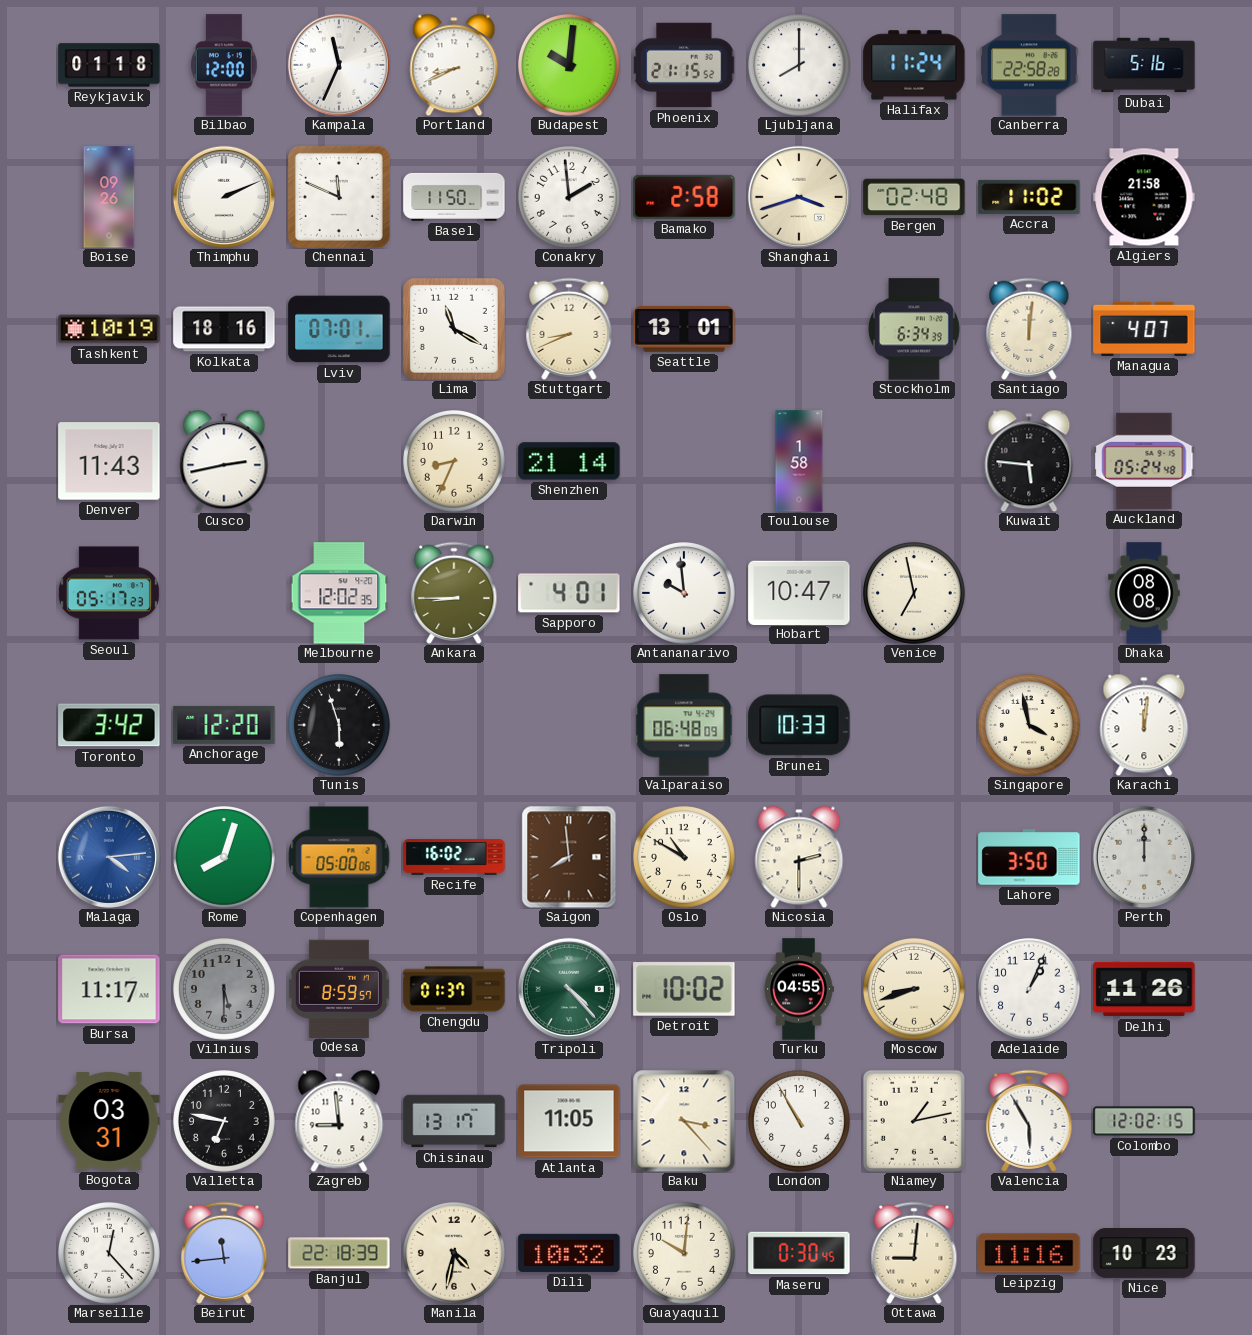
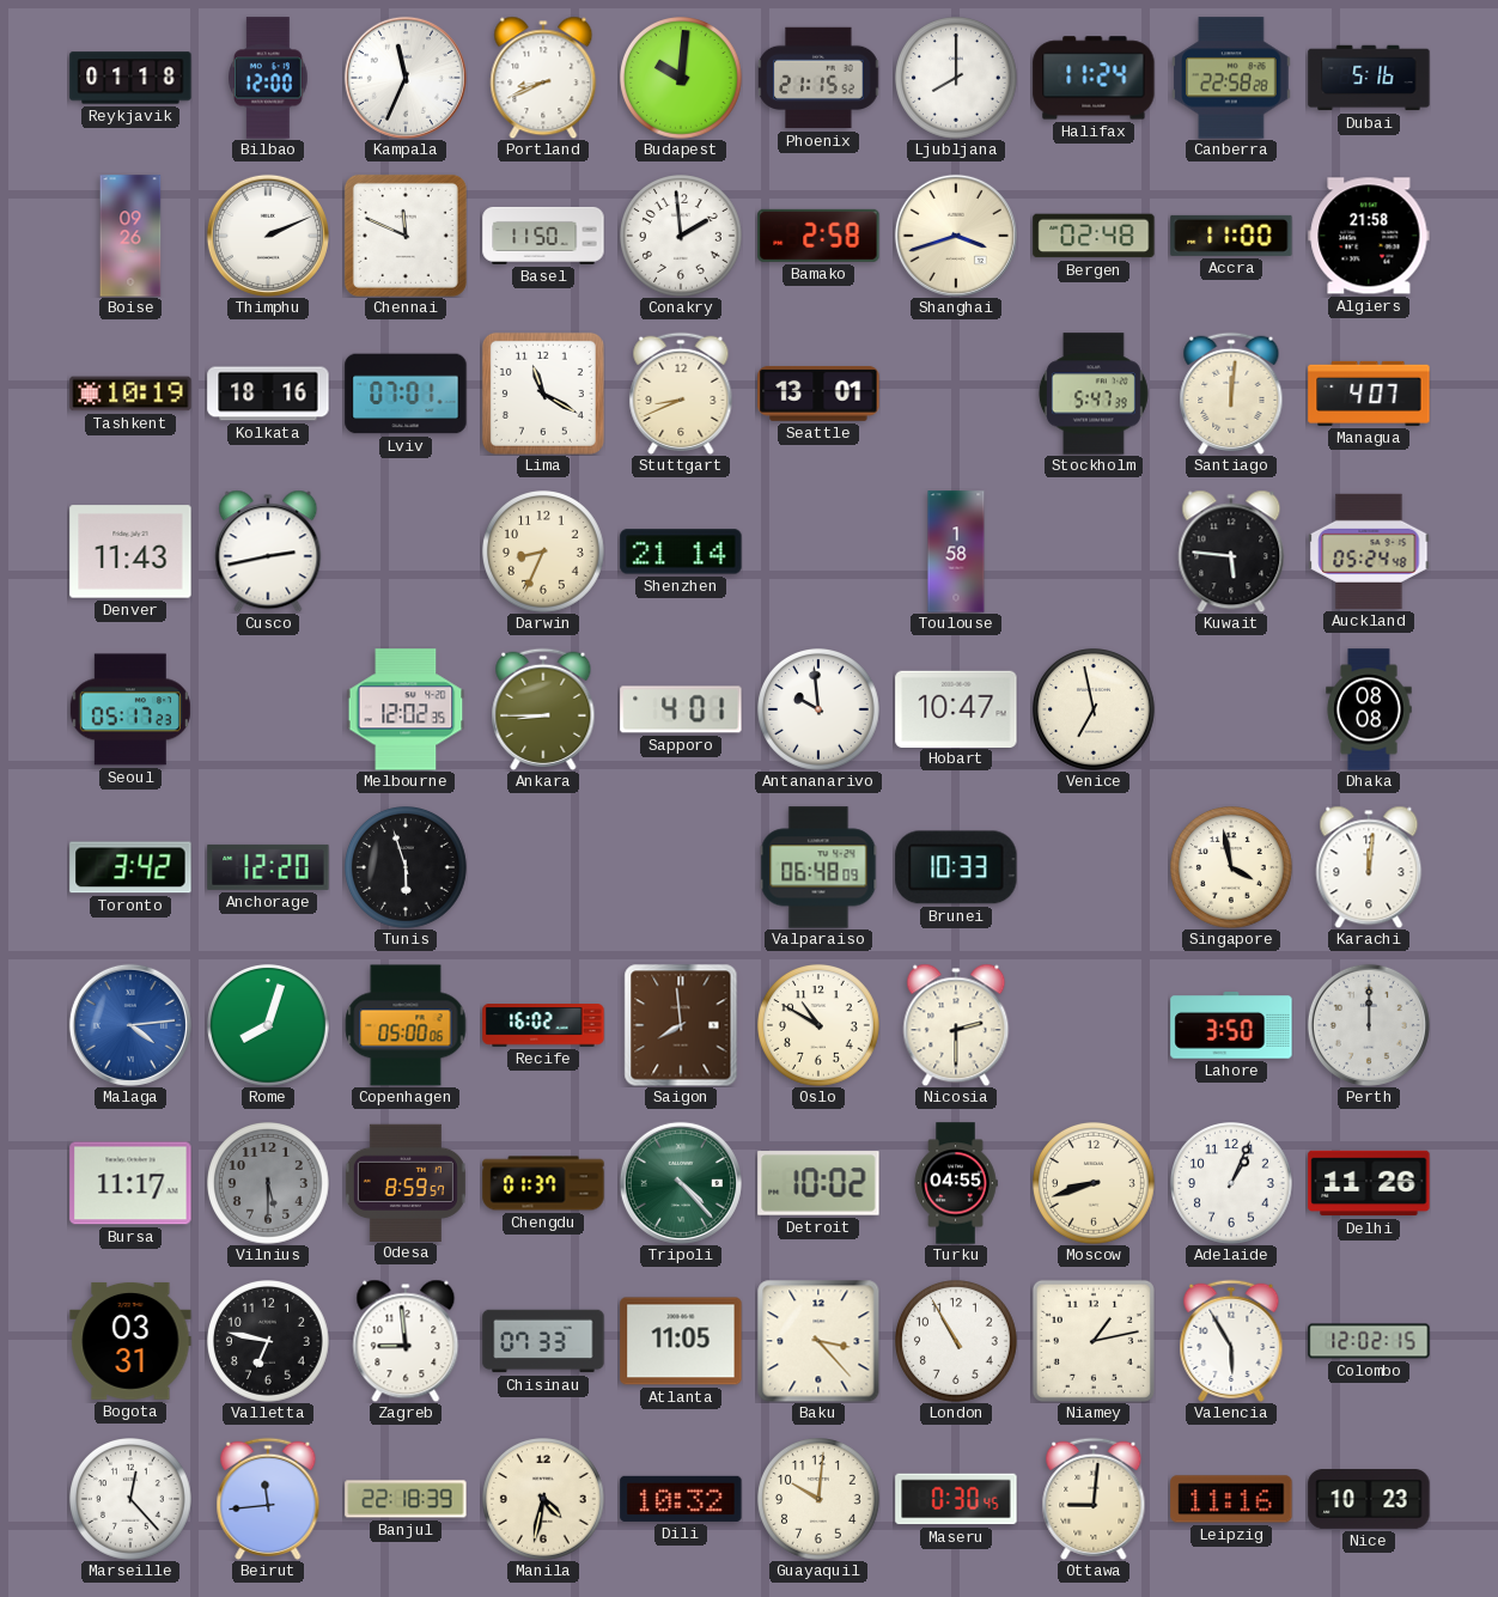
Accra: 11:02 -> 11:00
Stockholm: 6:34 -> 5:47
Chisinau: 13:17 -> 07:33
